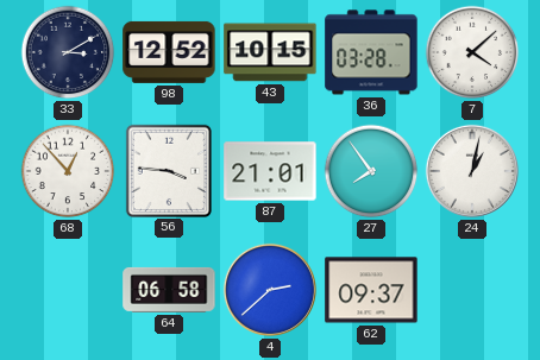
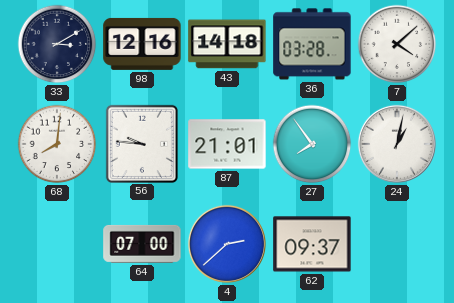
98: 12:52 -> 12:16
43: 10:15 -> 14:18
68: 12:53 -> 8:01
56: 3:46 -> 9:46
64: 06:58 -> 07:00
